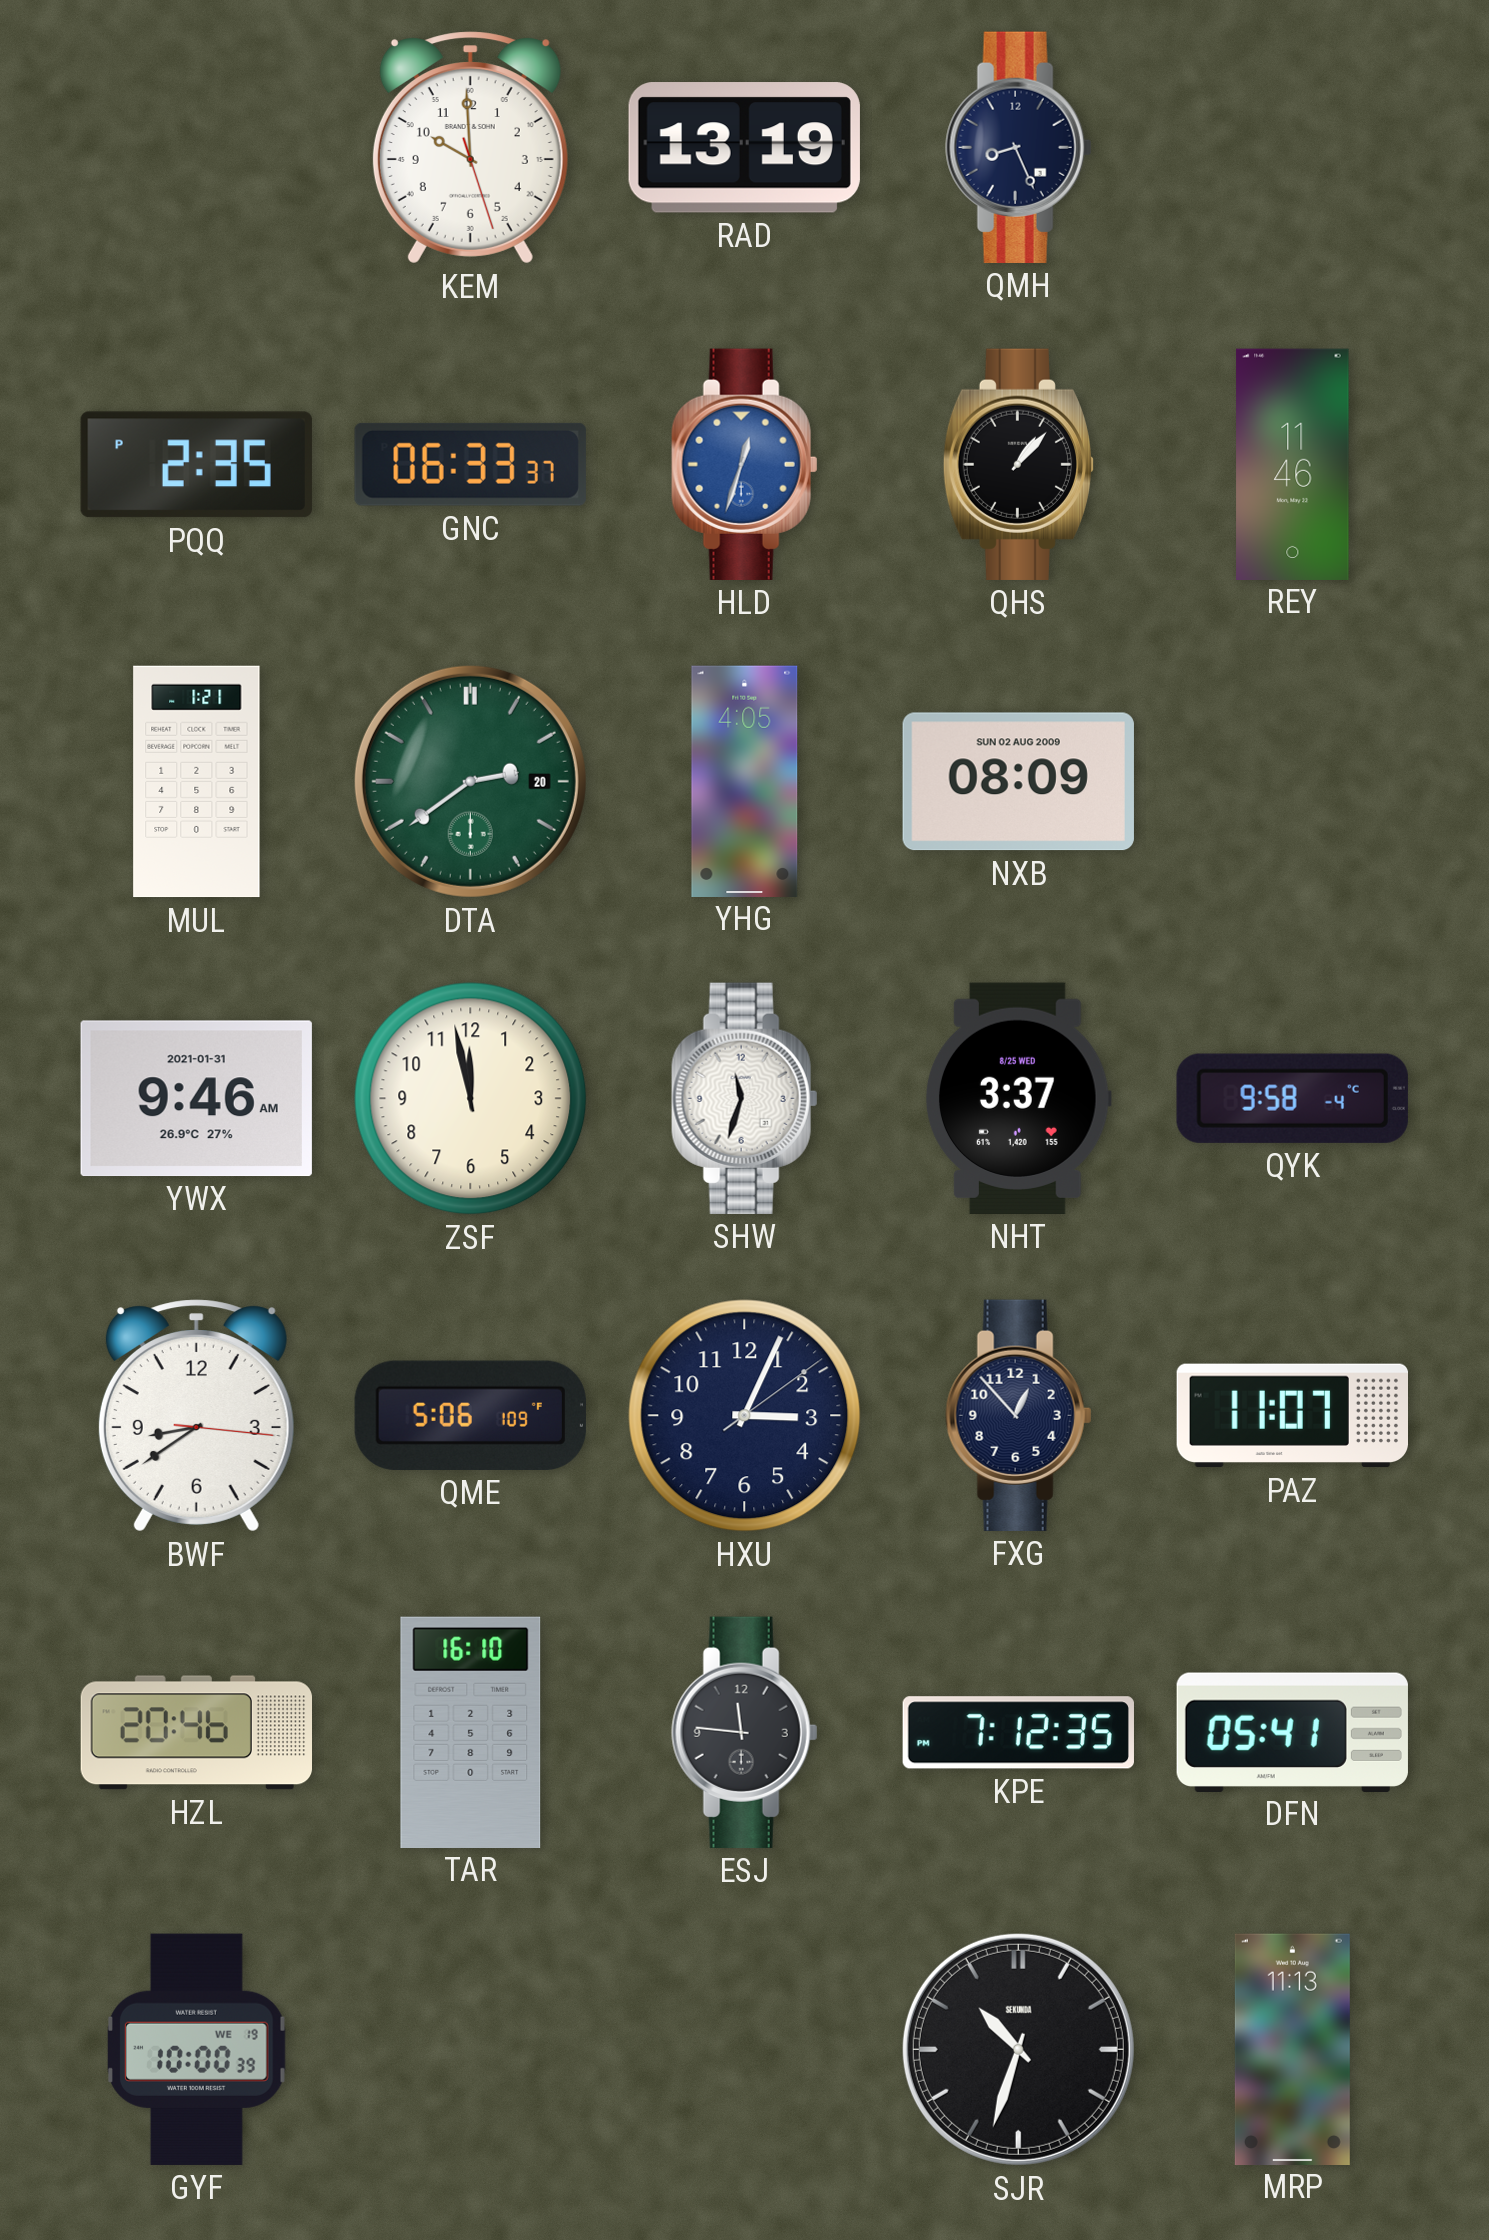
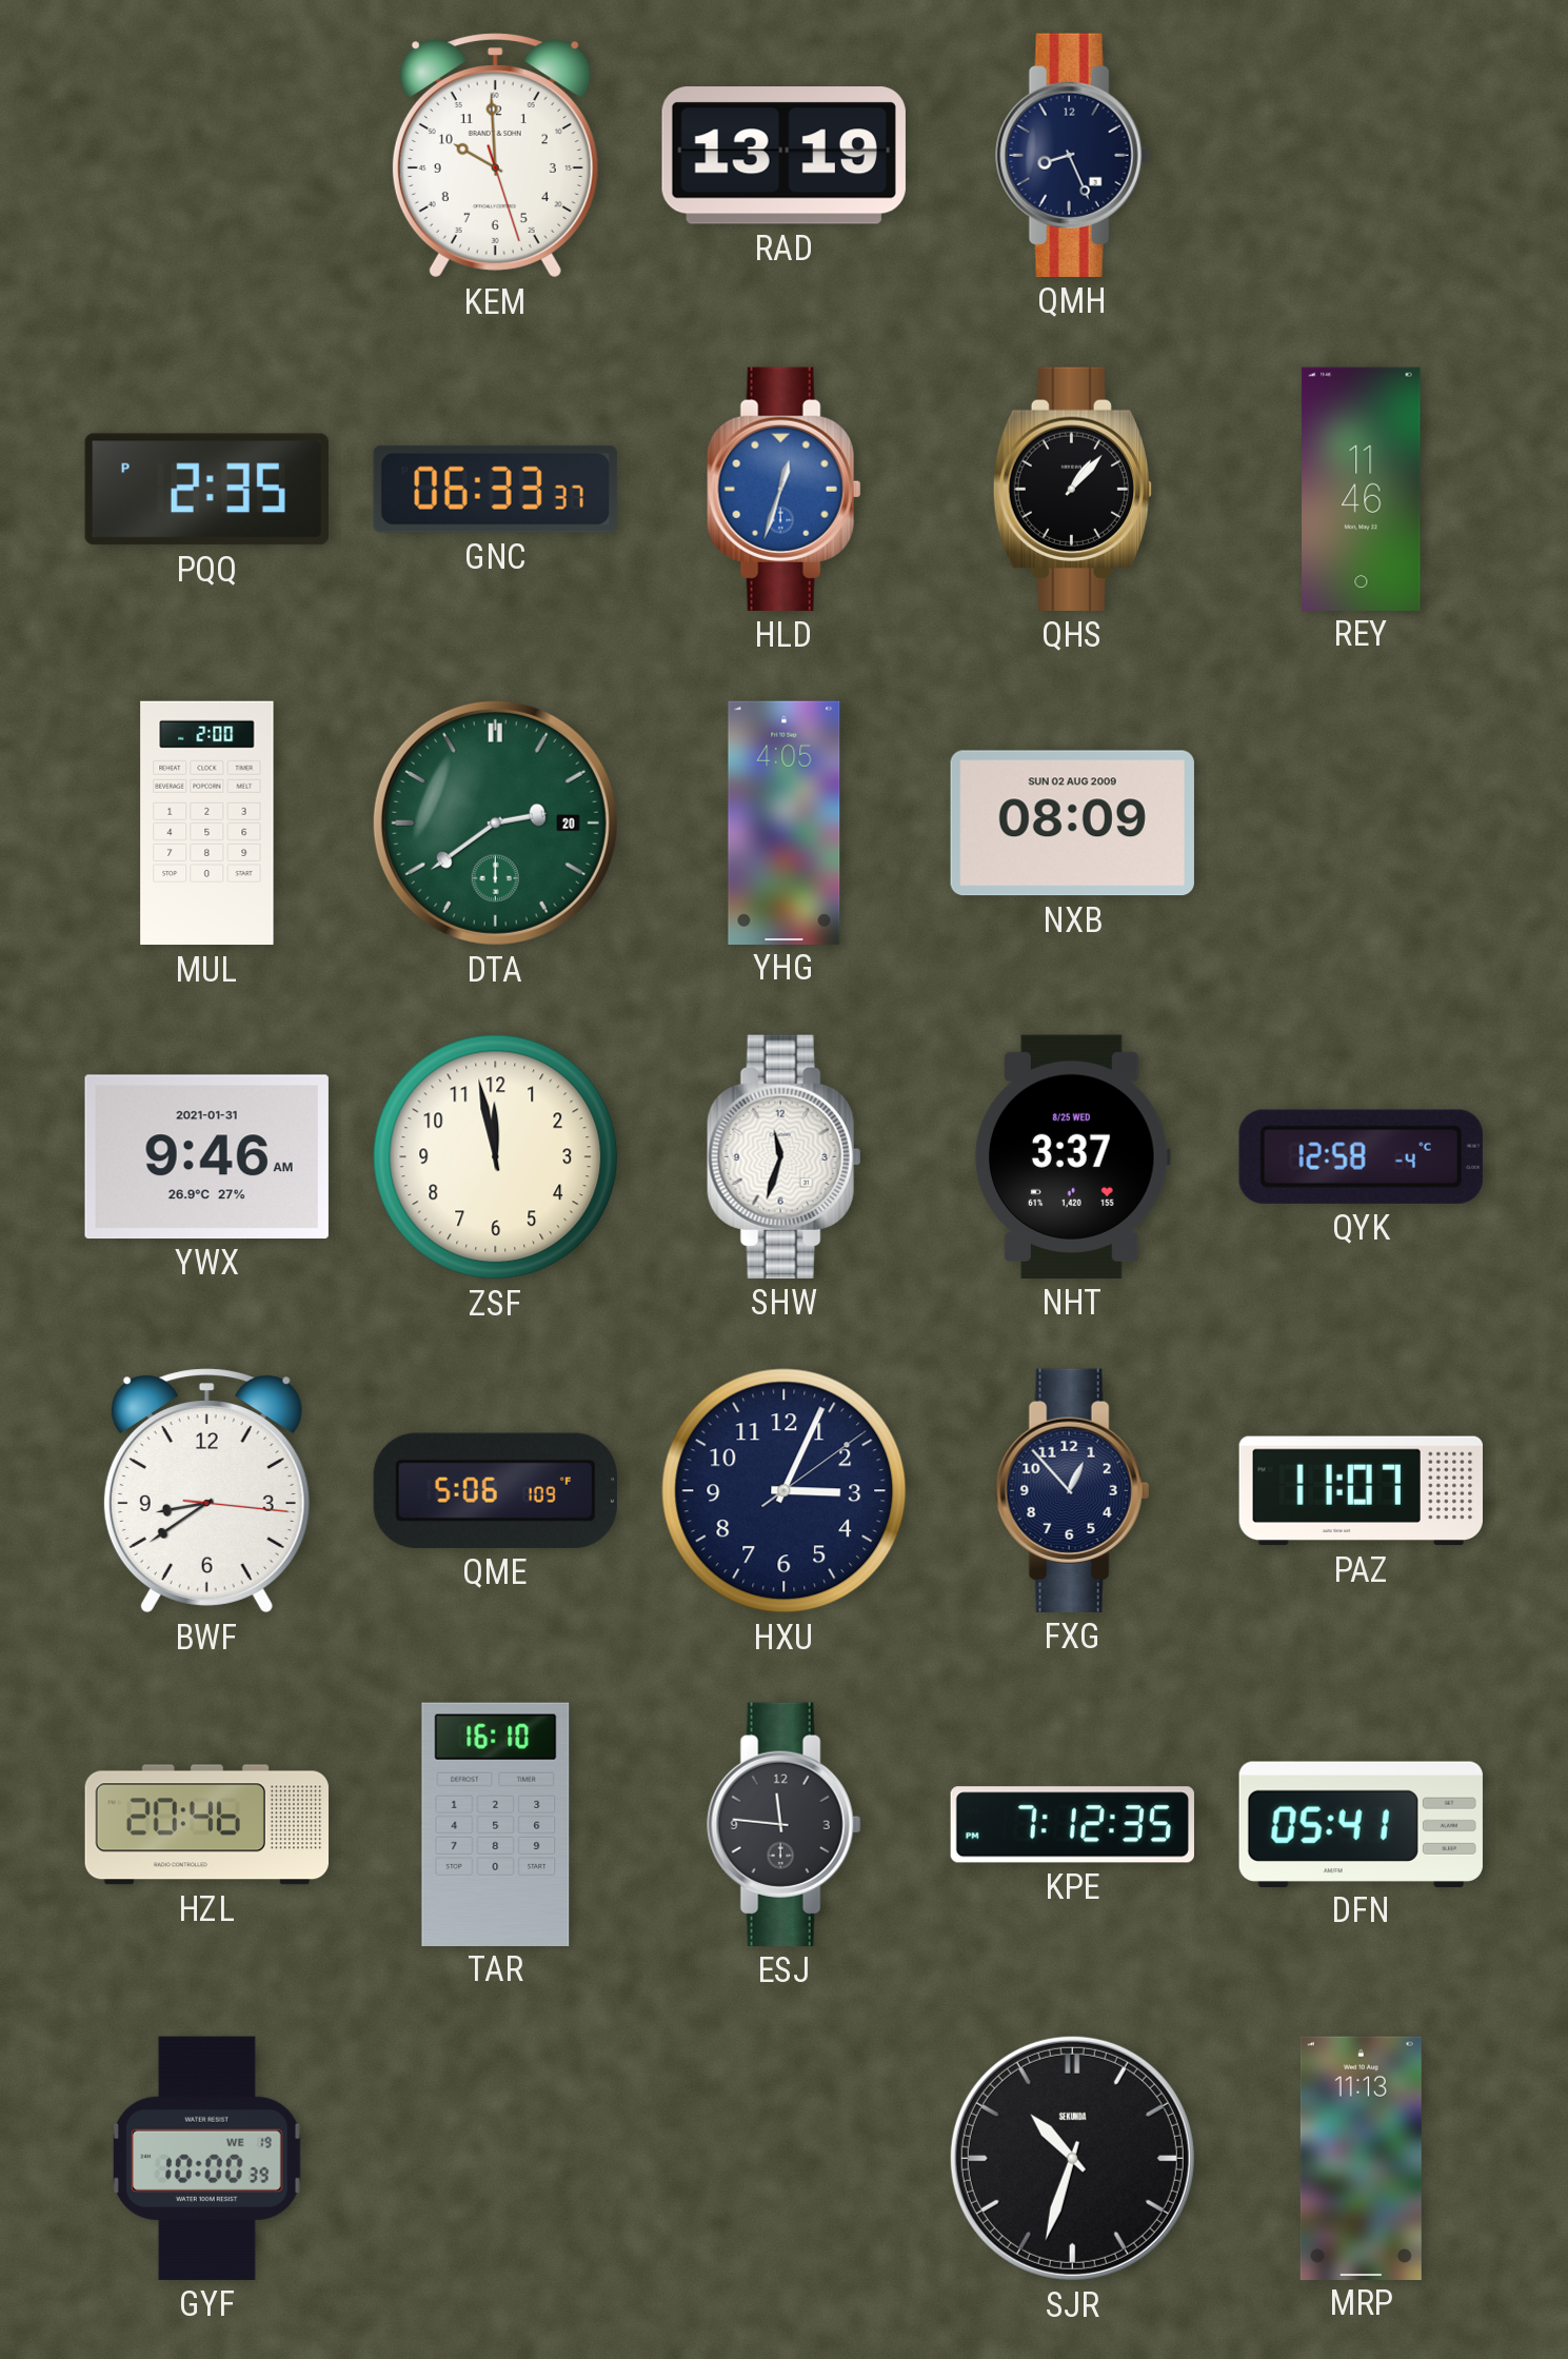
MUL: 1:21 -> 2:00
QYK: 9:58 -> 12:58
